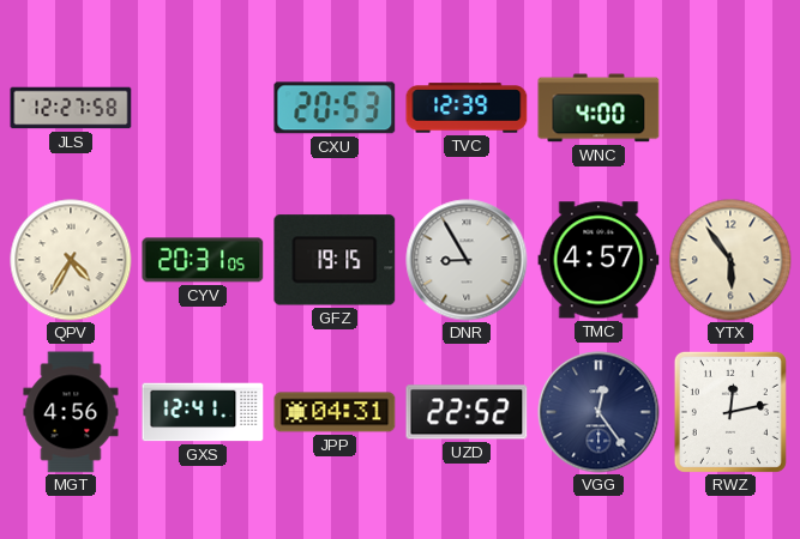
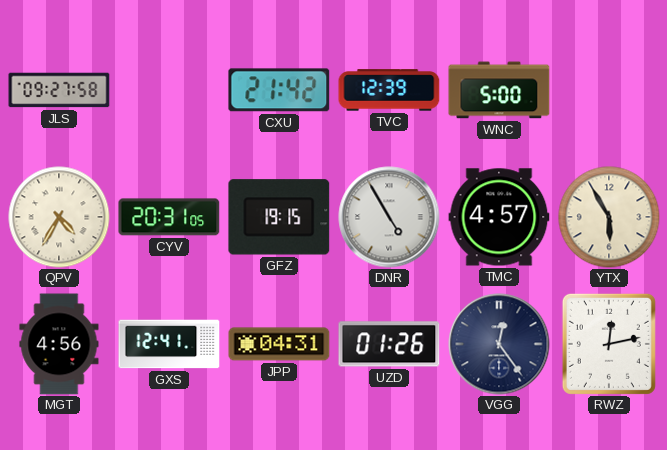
JLS: 12:27 -> 09:27
CXU: 20:53 -> 21:42
WNC: 4:00 -> 5:00
DNR: 8:55 -> 4:55
YTX: 5:54 -> 5:55
UZD: 22:52 -> 01:26
